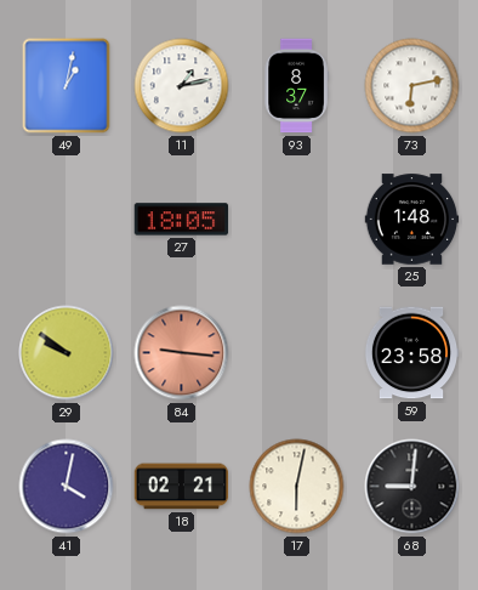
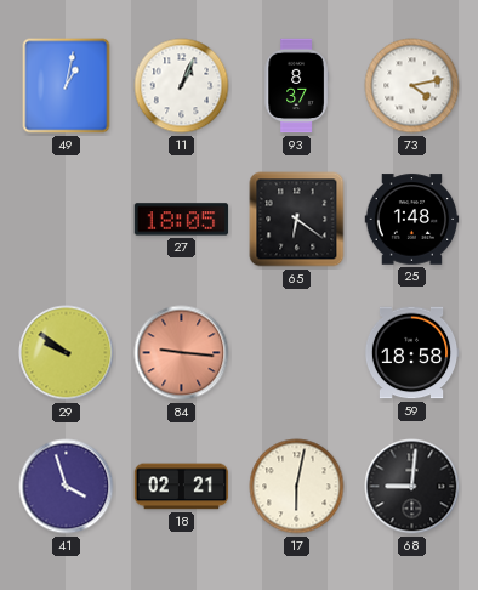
11: 1:13 -> 1:04
73: 6:13 -> 4:13
65: none -> 6:21
59: 23:58 -> 18:58
41: 4:02 -> 3:57
